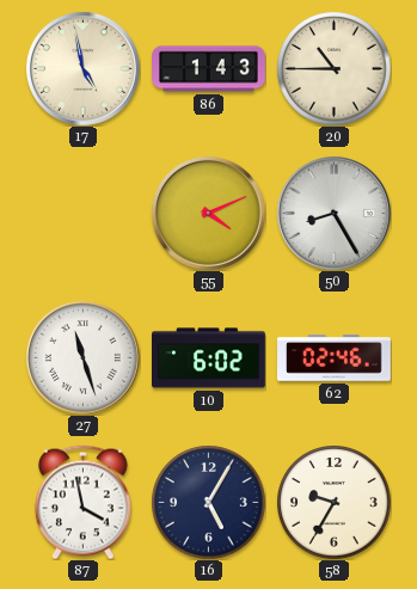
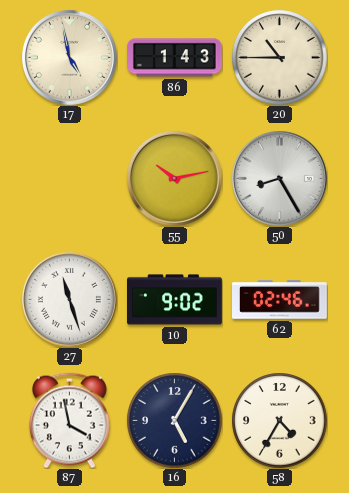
55: 4:11 -> 10:13
10: 6:02 -> 9:02
58: 9:35 -> 4:35
